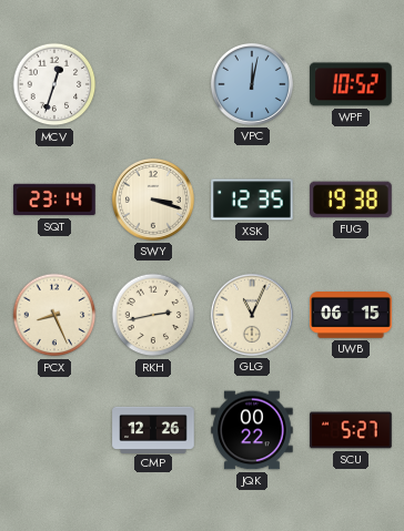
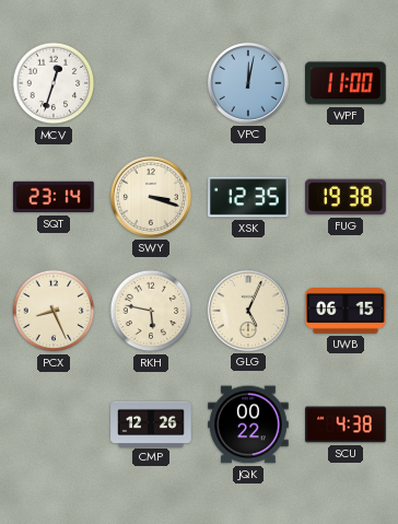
WPF: 10:52 -> 11:00
RKH: 2:43 -> 5:47
GLG: 11:04 -> 5:04
SCU: 5:27 -> 4:38
